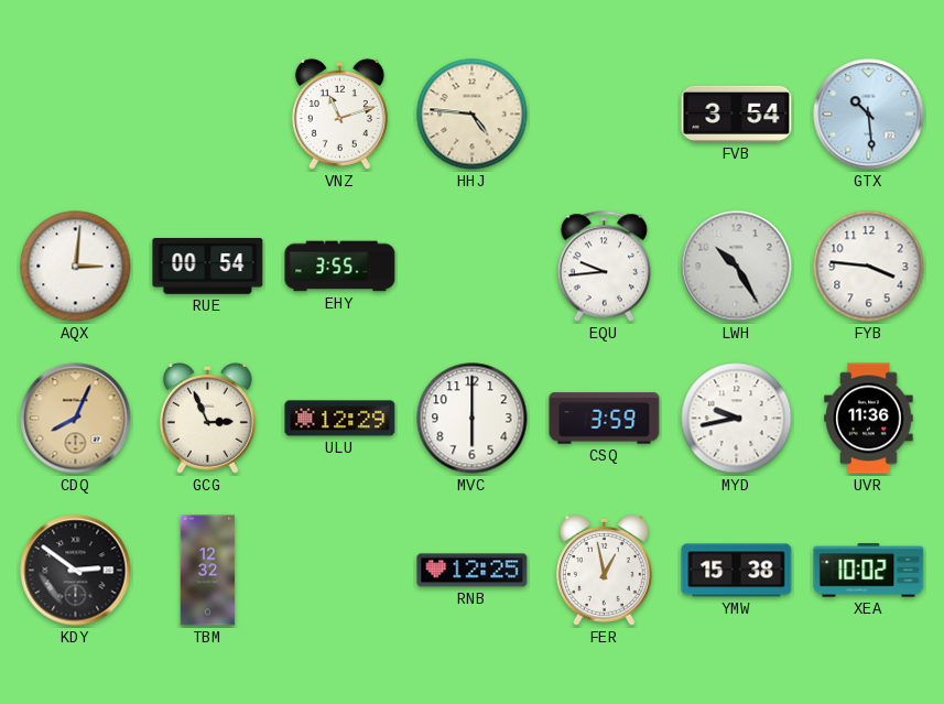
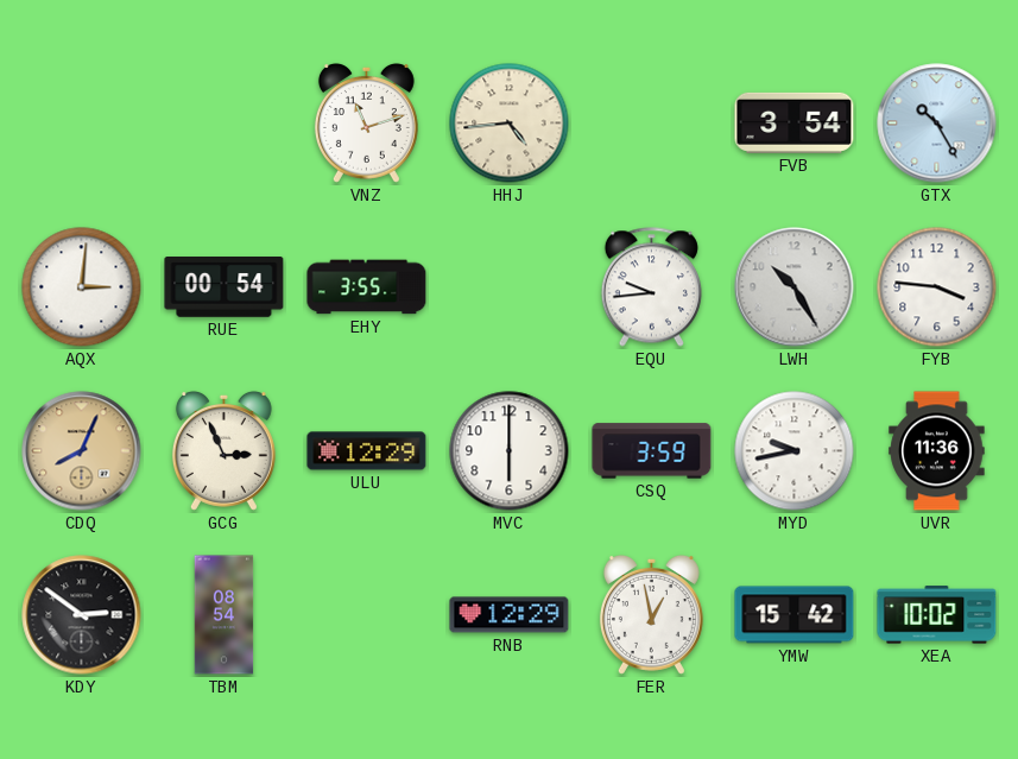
HHJ: 4:46 -> 4:44
GTX: 10:29 -> 10:25
TBM: 12:32 -> 08:54
RNB: 12:25 -> 12:29
YMW: 15:38 -> 15:42
